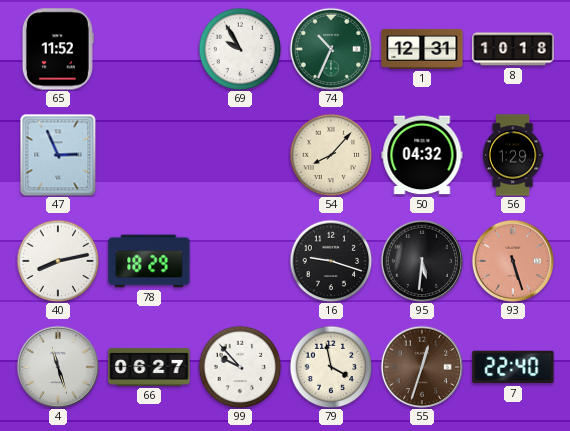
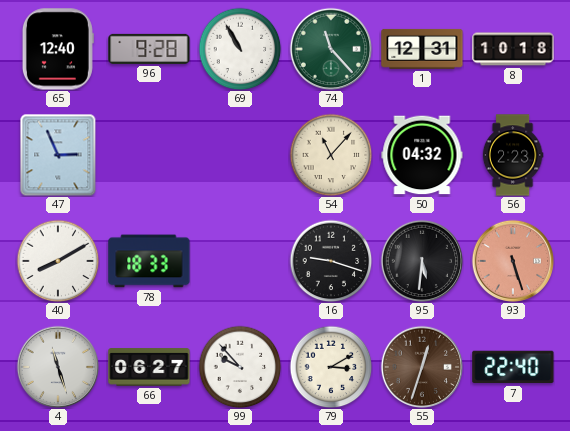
65: 11:52 -> 12:40
96: none -> 9:28
69: 9:55 -> 10:55
74: 10:34 -> 11:23
54: 8:07 -> 11:07
56: 1:29 -> 2:23
40: 8:13 -> 8:10
78: 18:29 -> 18:33
79: 3:58 -> 3:10
